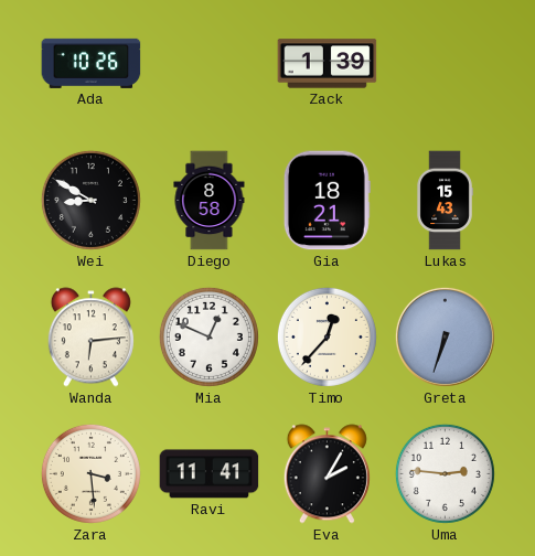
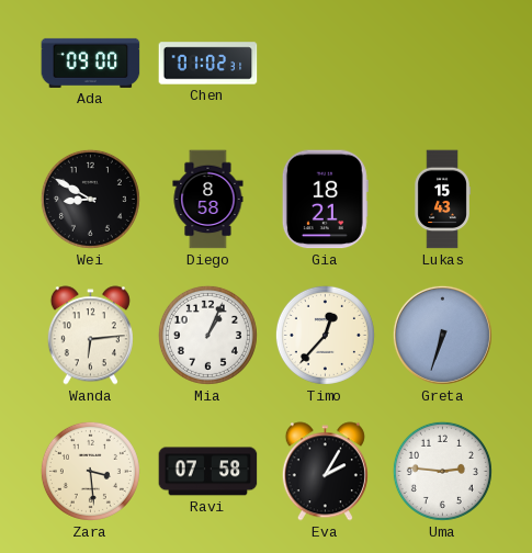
Ada: 10:26 -> 09:00
Chen: none -> 01:02
Zack: 1:39 -> none
Mia: 12:49 -> 1:04
Ravi: 11:41 -> 07:58
